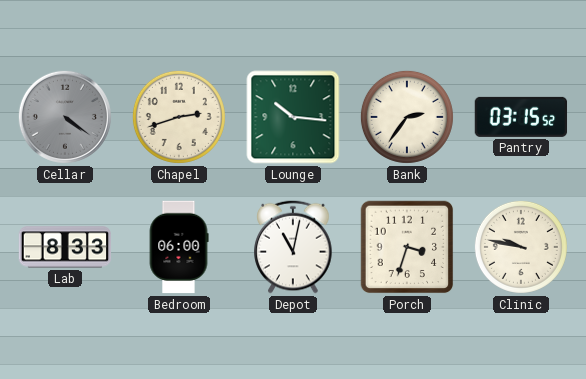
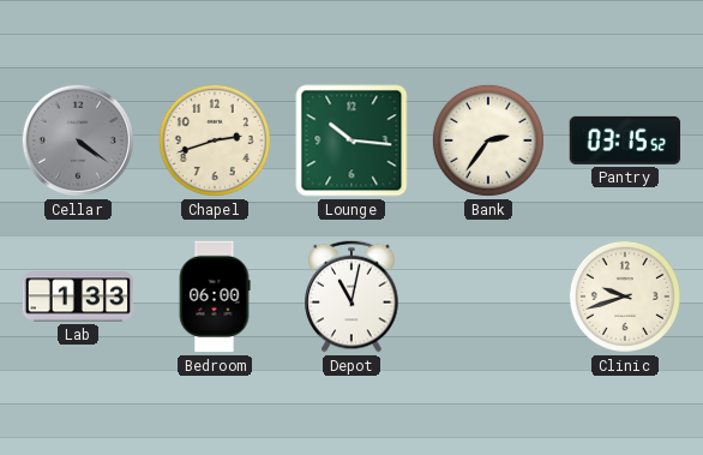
Lab: 8:33 -> 1:33
Porch: 3:33 -> none
Clinic: 9:47 -> 9:42
